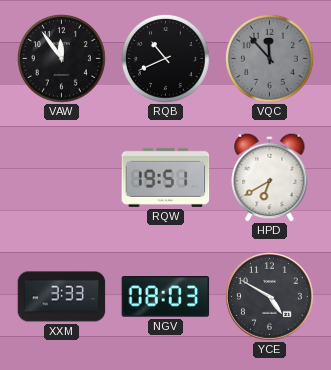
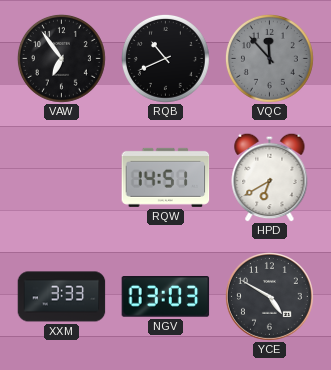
VAW: 11:54 -> 6:54
RQW: 19:51 -> 14:51
NGV: 08:03 -> 03:03
